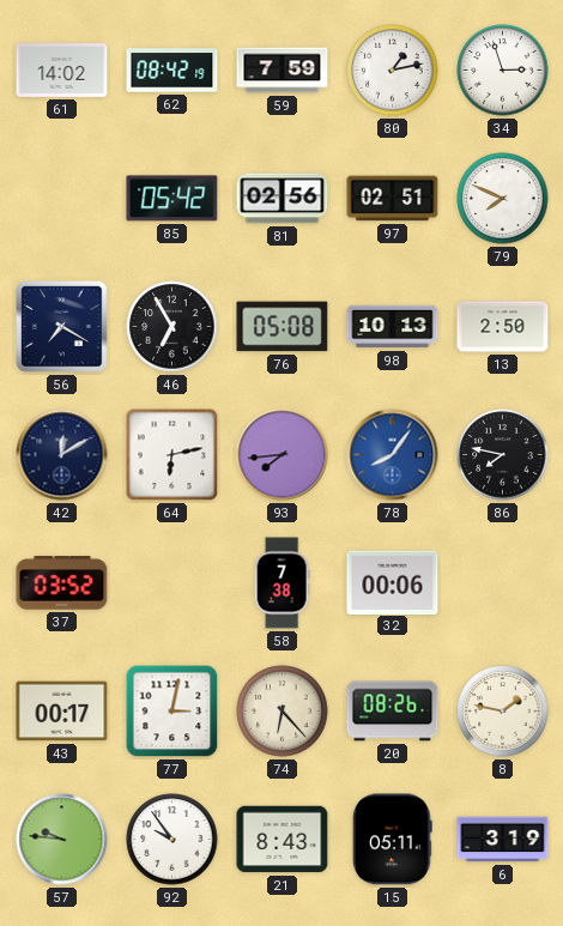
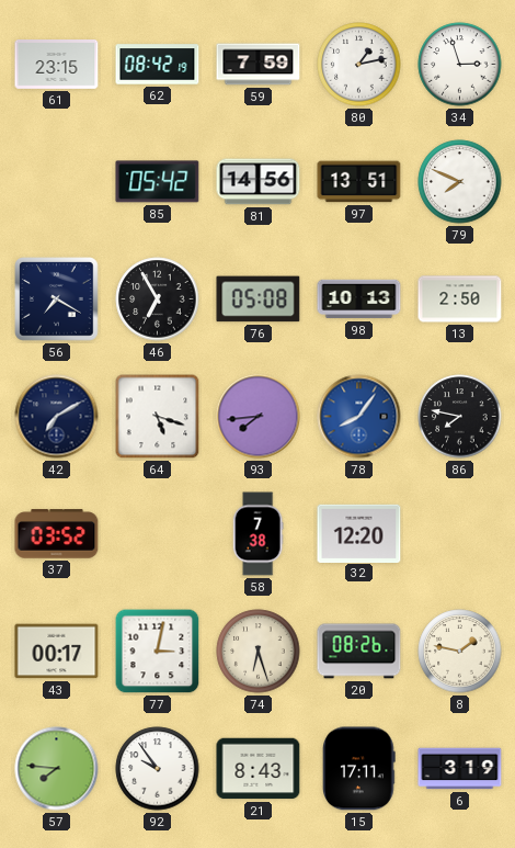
61: 14:02 -> 23:15
81: 02:56 -> 14:56
97: 02:51 -> 13:51
42: 12:10 -> 7:10
64: 6:13 -> 5:18
32: 00:06 -> 12:20
74: 6:23 -> 6:27
57: 9:46 -> 7:46
15: 05:11 -> 17:11
